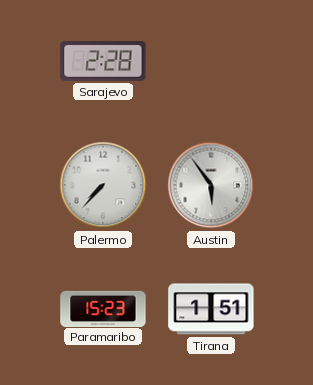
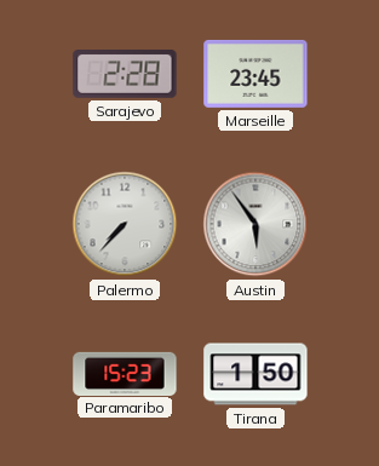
Marseille: none -> 23:45
Tirana: 1:51 -> 1:50
